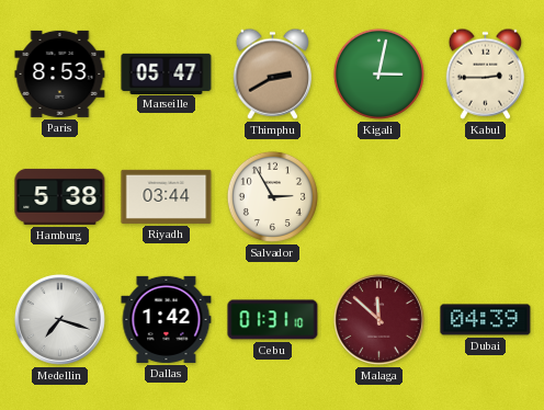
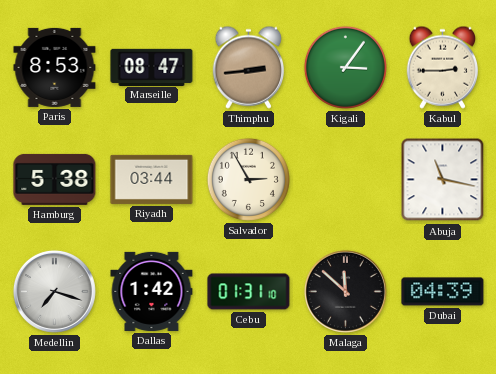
Marseille: 05:47 -> 08:47
Thimphu: 2:40 -> 2:44
Kigali: 3:02 -> 3:06
Abuja: none -> 11:17
Malaga dial: burgundy -> black
